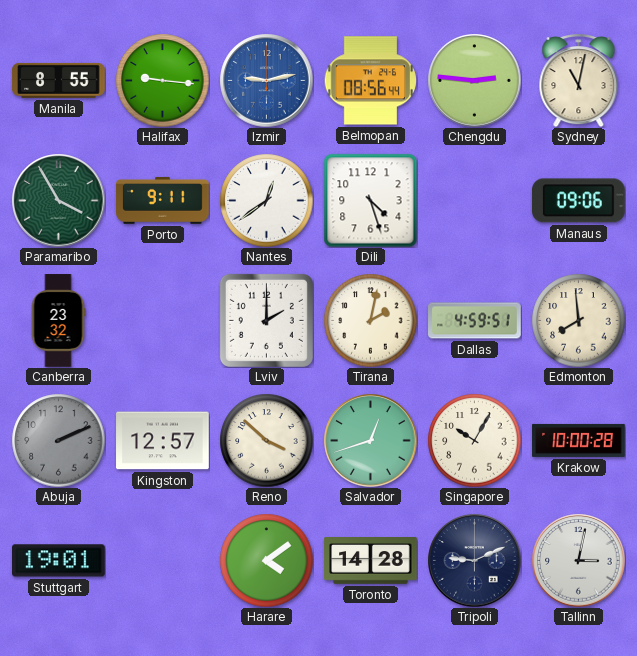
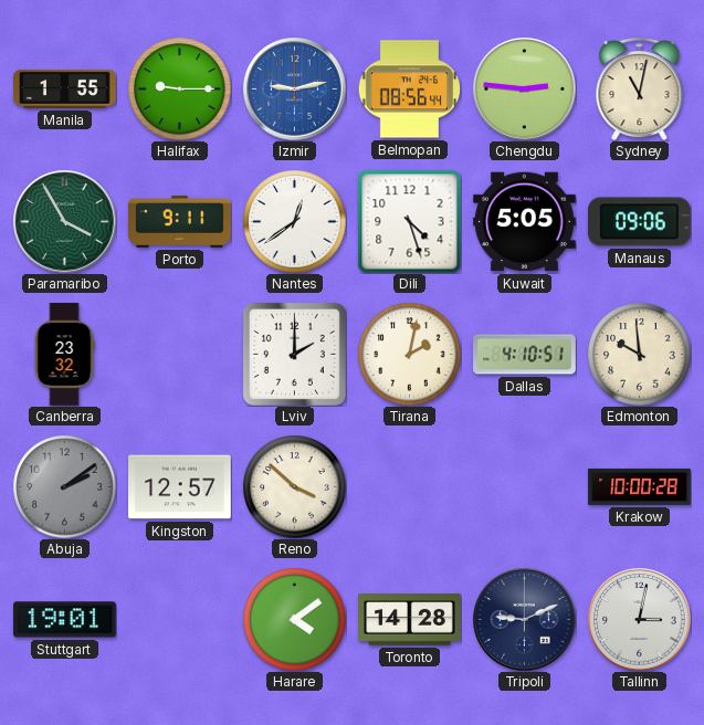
Manila: 8:55 -> 1:55
Halifax: 9:16 -> 9:15
Kuwait: none -> 5:05
Dallas: 4:59 -> 4:10
Edmonton: 7:59 -> 9:59
Abuja: 2:11 -> 2:09
Salvador: 12:42 -> none
Singapore: 10:05 -> none
